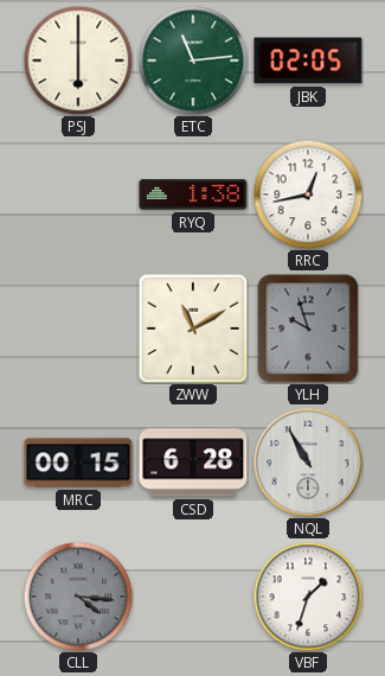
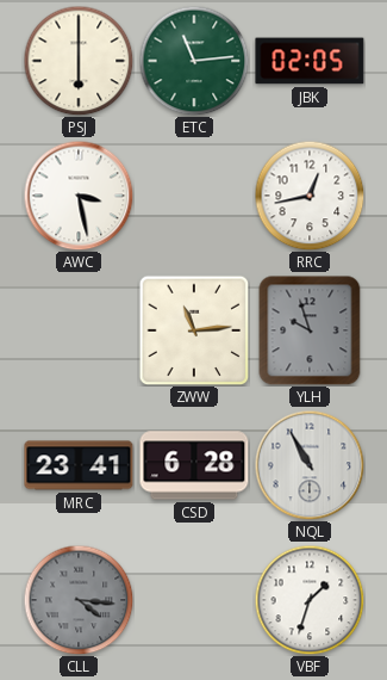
AWC: none -> 3:28
RYQ: 1:38 -> none
ZWW: 11:10 -> 11:14
MRC: 00:15 -> 23:41
